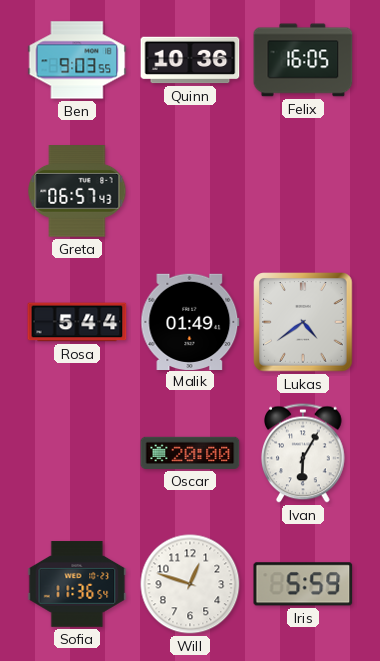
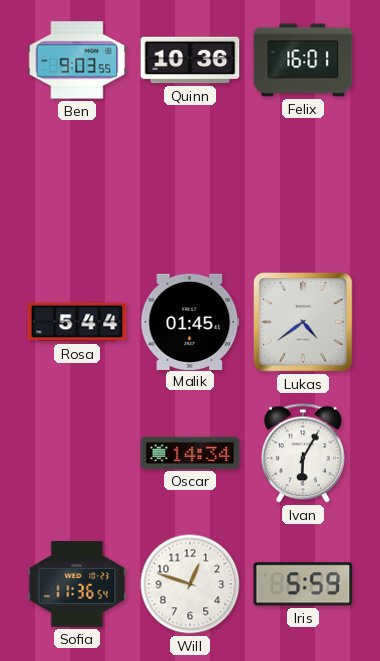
Felix: 16:05 -> 16:01
Greta: 06:57 -> none
Malik: 01:49 -> 01:45
Oscar: 20:00 -> 14:34
